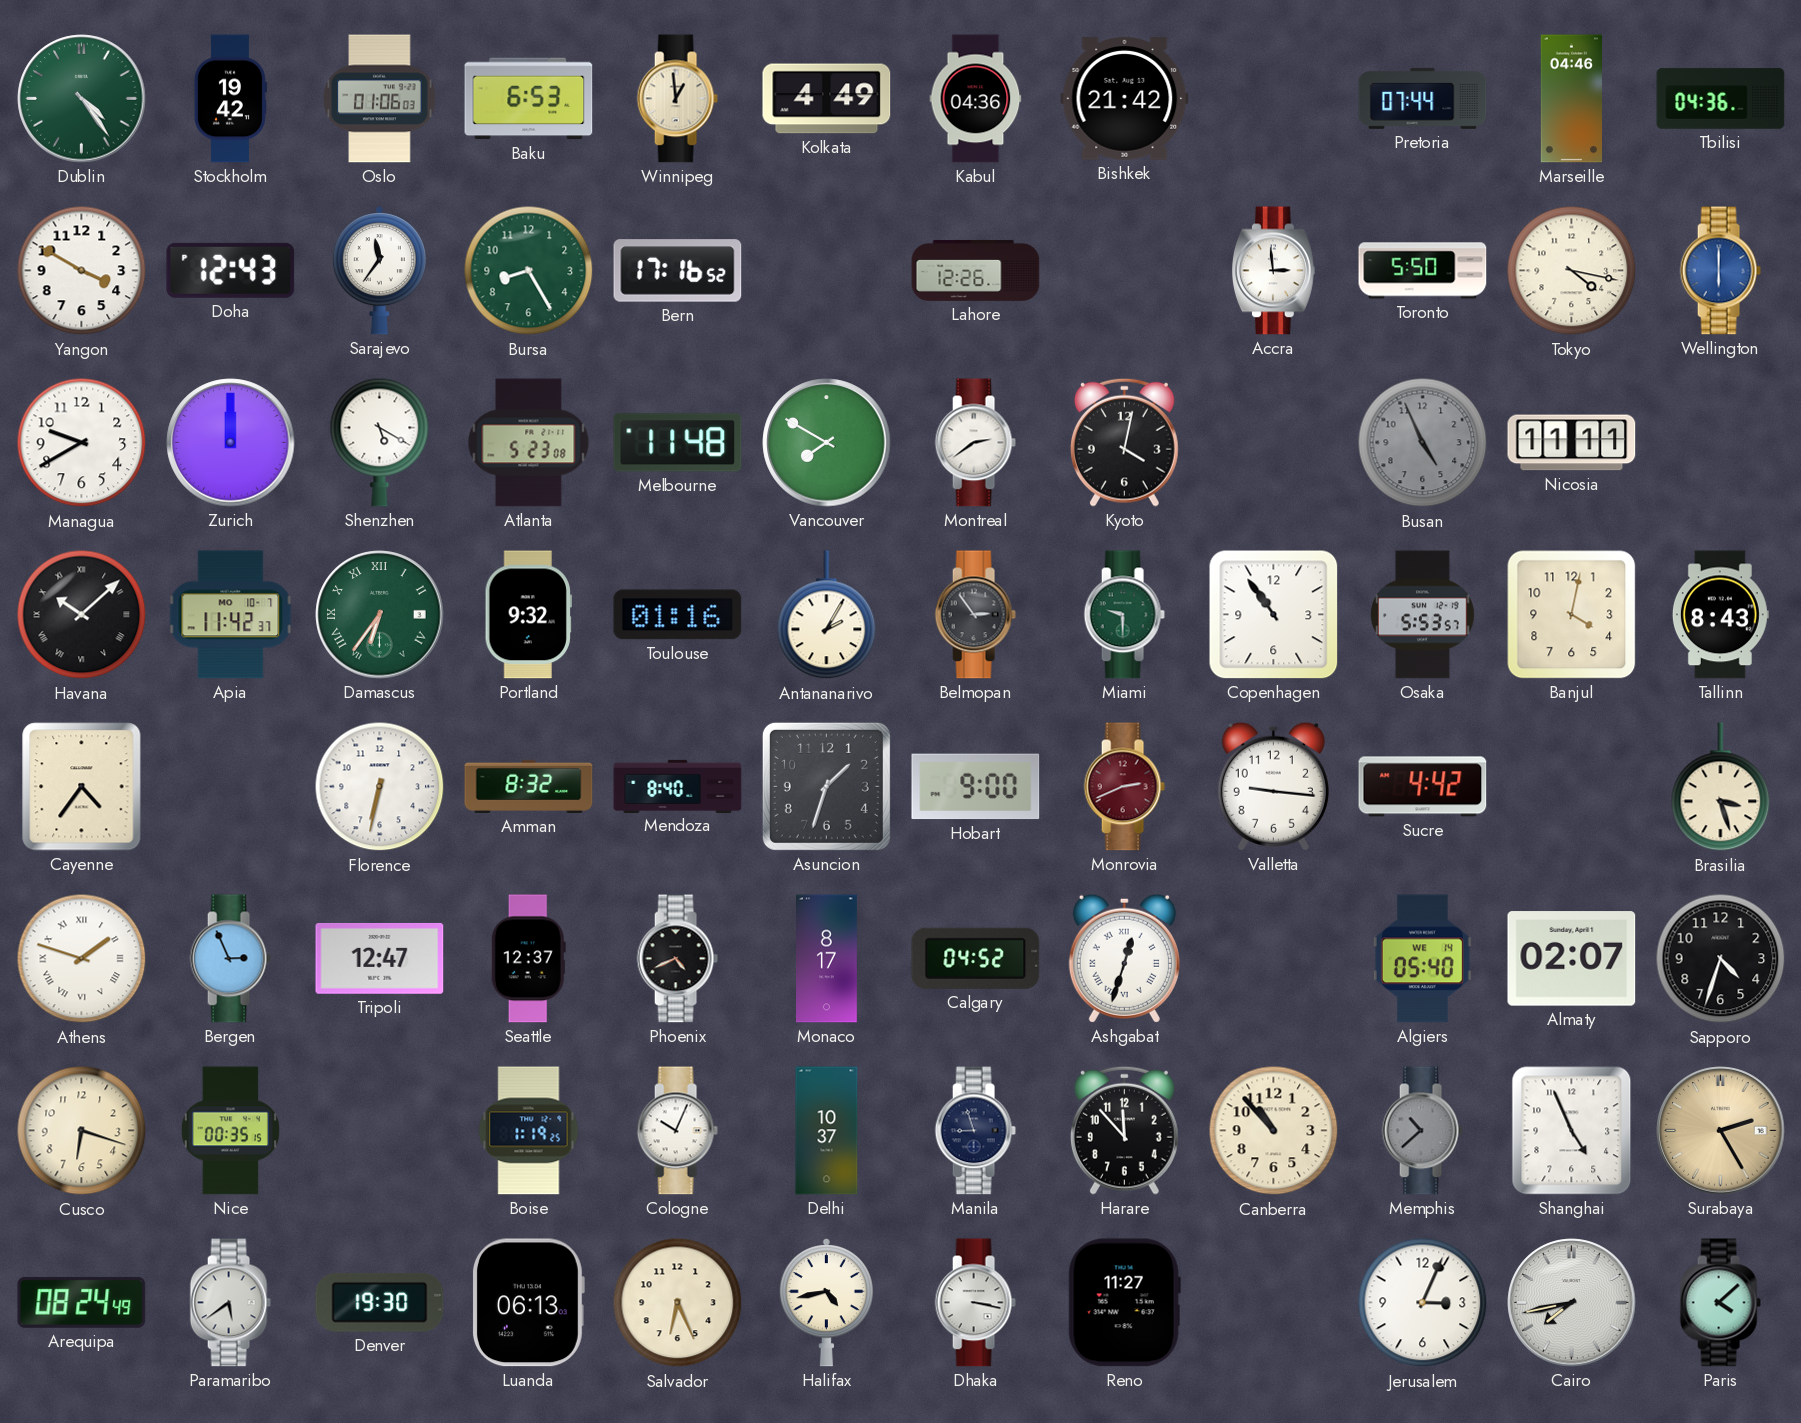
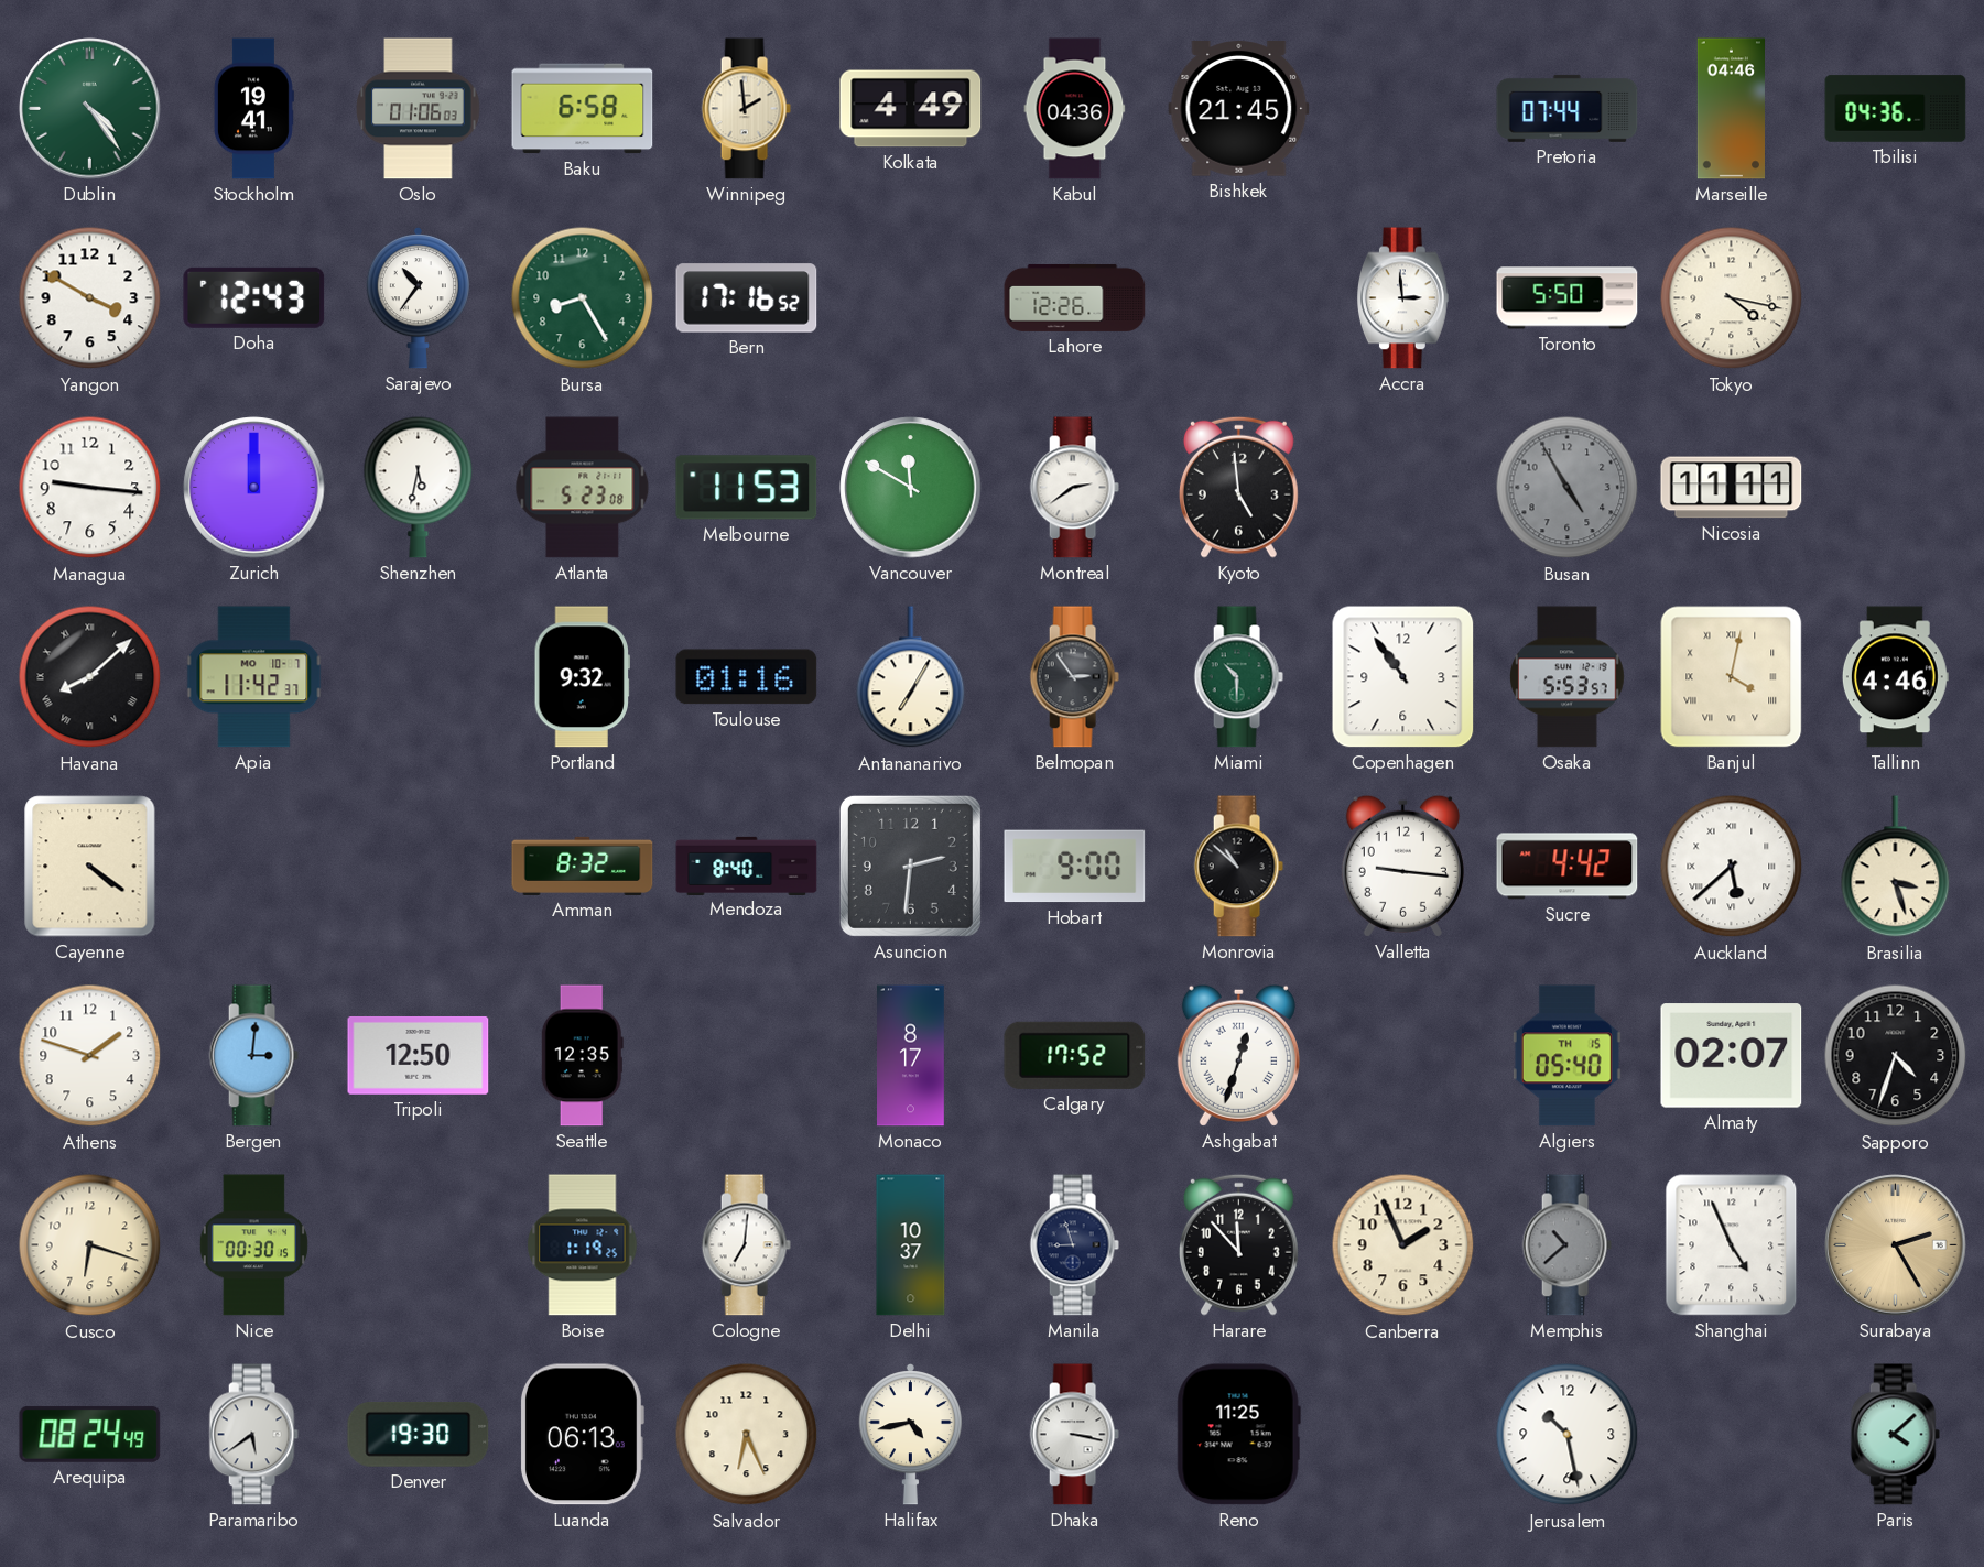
Stockholm: 19:42 -> 19:41
Baku: 6:53 -> 6:58
Winnipeg: 12:59 -> 1:59
Bishkek: 21:42 -> 21:45
Sarajevo: 11:36 -> 10:36
Wellington: 6:00 -> none
Managua: 9:40 -> 9:16
Shenzhen: 5:20 -> 5:32
Melbourne: 11:48 -> 11:53
Vancouver: 7:50 -> 11:50
Kyoto: 4:02 -> 4:59
Busan: 4:56 -> 4:55
Havana: 10:08 -> 8:08
Damascus: 6:36 -> none
Antananarivo: 2:05 -> 7:05
Miami: 9:30 -> 10:30
Banjul numerals: Arabic -> Roman
Tallinn: 8:43 -> 4:46
Cayenne: 4:36 -> 4:21
Florence: 6:32 -> none
Asuncion: 1:33 -> 2:31
Monrovia: 2:41 -> 10:52
Monrovia dial: burgundy -> black
Auckland: none -> 5:38
Athens numerals: Roman -> Arabic
Bergen: 2:56 -> 3:01
Tripoli: 12:47 -> 12:50
Seattle: 12:37 -> 12:35
Phoenix: 4:41 -> none
Calgary: 04:52 -> 17:52
Algiers date: WE 14 -> TH 15
Nice: 00:35 -> 00:30
Cologne: 10:04 -> 7:01
Canberra: 10:53 -> 1:56
Reno: 11:27 -> 11:25
Jerusalem: 3:04 -> 10:28
Cairo: 7:43 -> none
